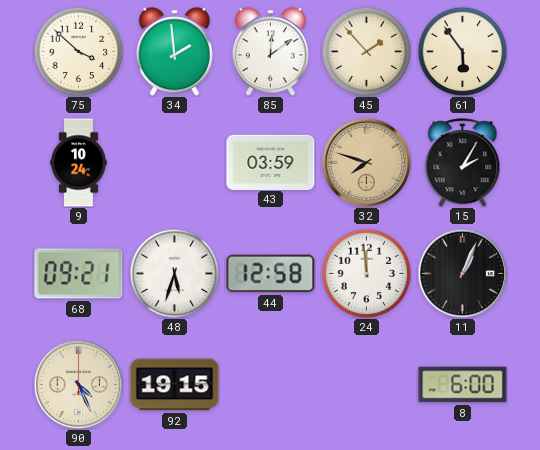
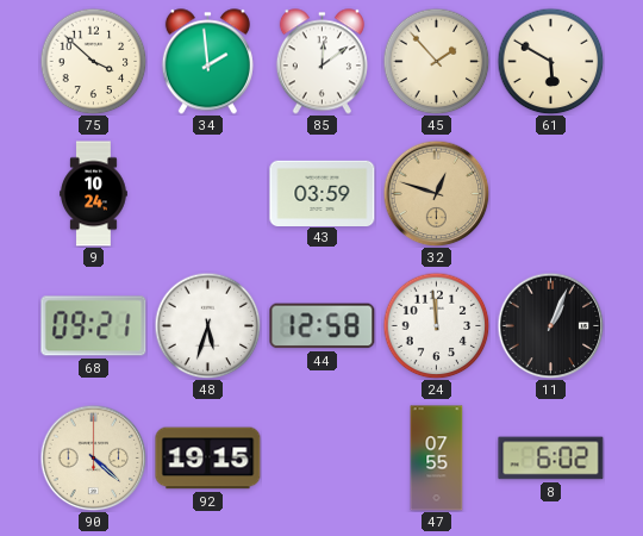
61: 5:54 -> 5:50
32: 7:48 -> 12:48
15: 2:05 -> none
90: 4:26 -> 4:22
47: none -> 07:55
8: 6:00 -> 6:02
